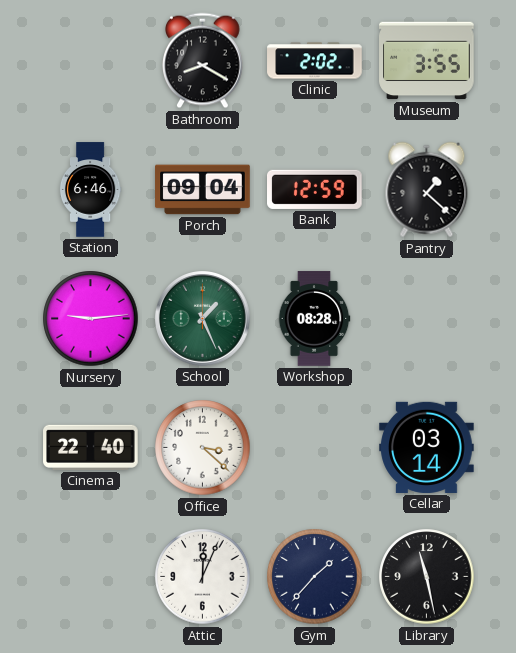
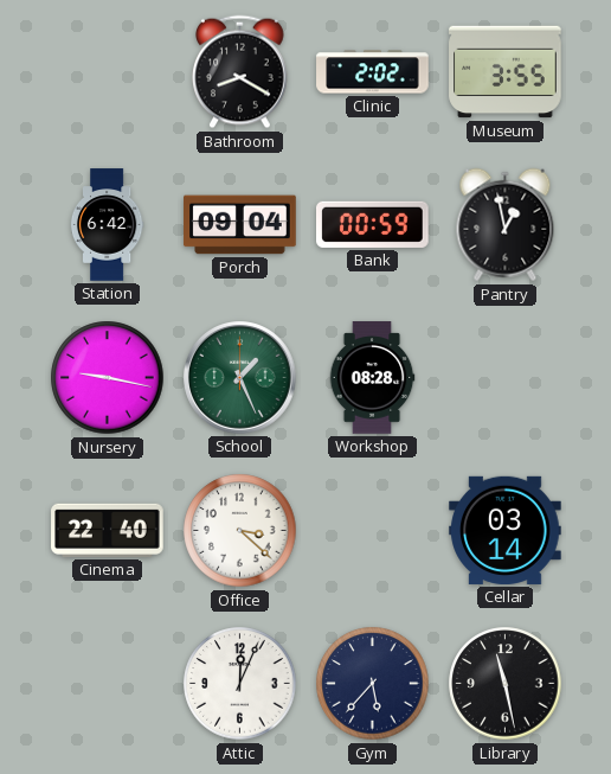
Station: 6:46 -> 6:42
Bank: 12:59 -> 00:59
Pantry: 1:22 -> 12:58
Nursery: 9:14 -> 9:17
Gym: 1:37 -> 5:37
